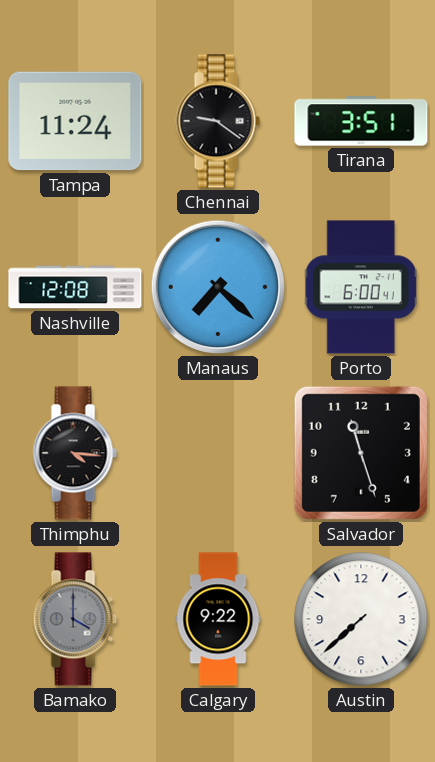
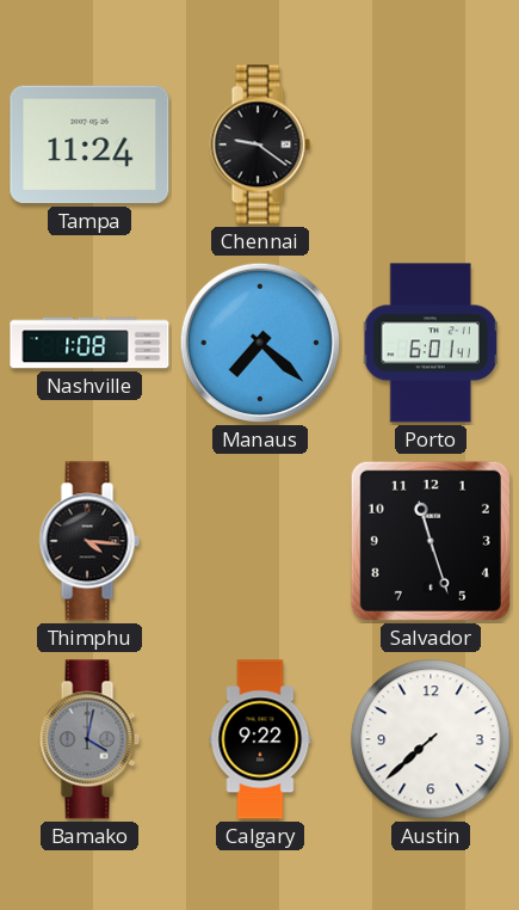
Tirana: 3:51 -> none
Nashville: 12:08 -> 1:08
Porto: 6:00 -> 6:01
Bamako: 4:00 -> 4:02
